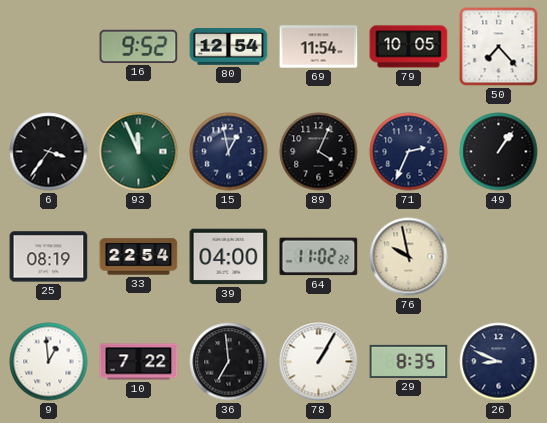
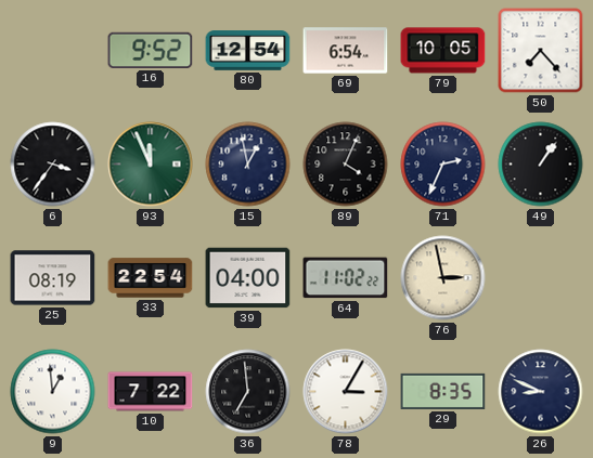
69: 11:54 -> 6:54
76: 9:58 -> 2:58
78: 1:05 -> 3:05
